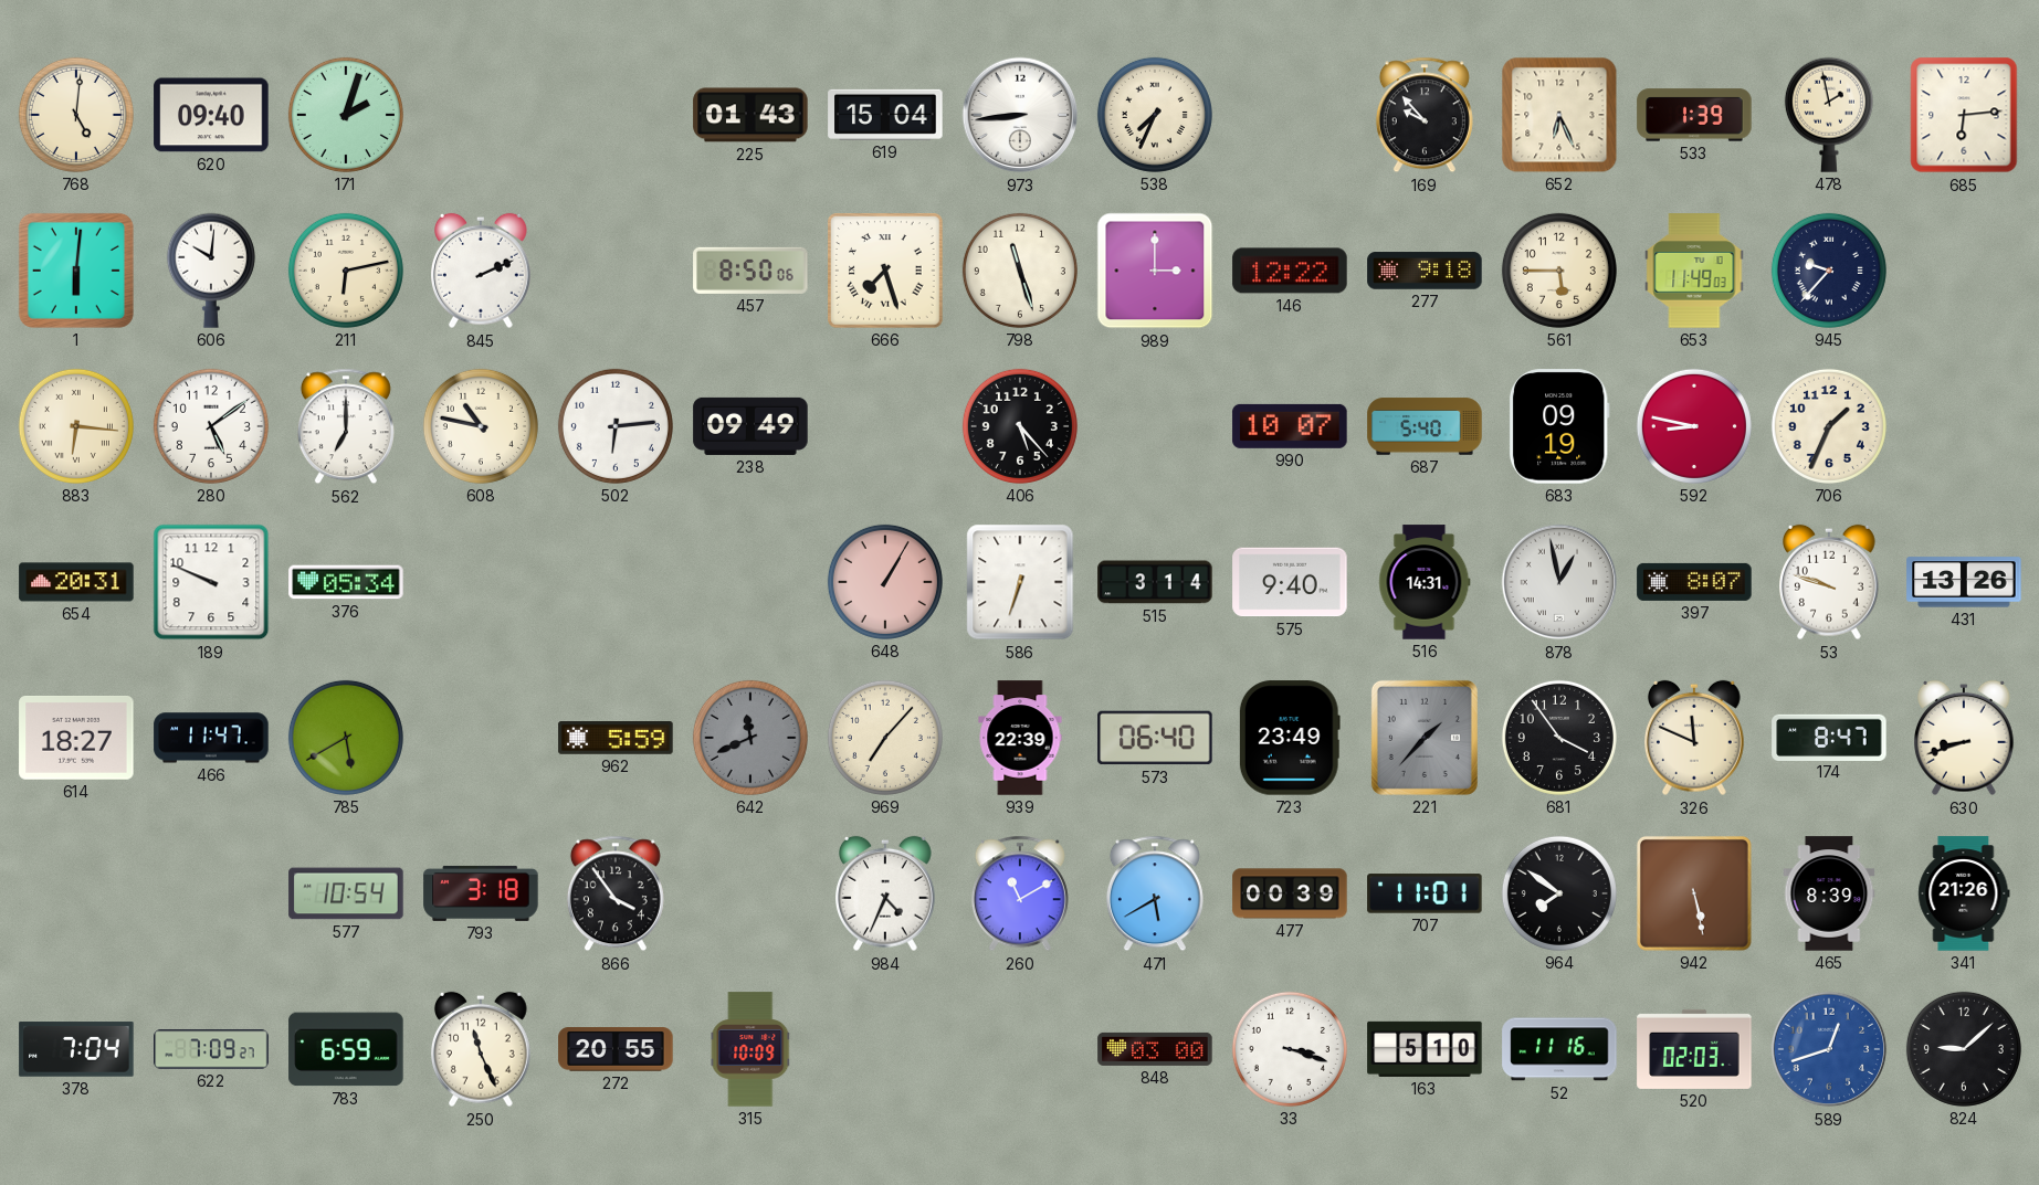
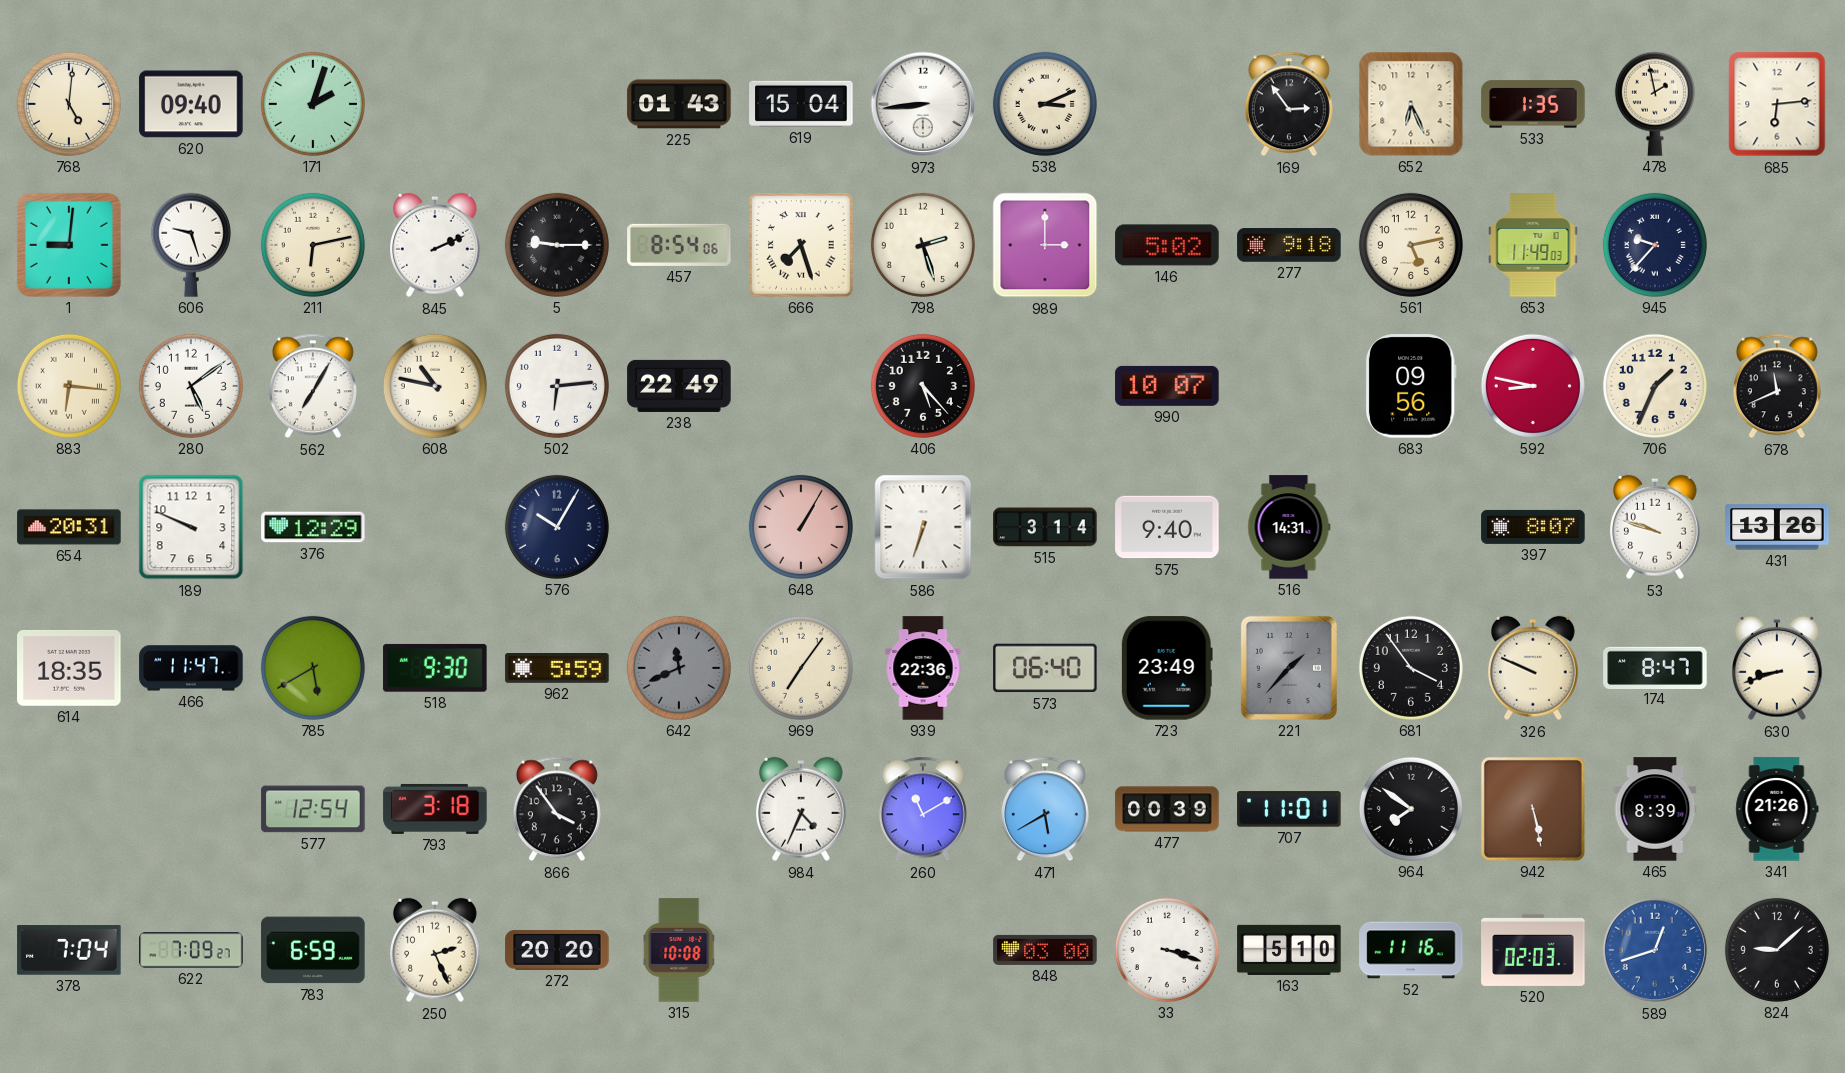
538: 7:34 -> 3:11
169: 9:53 -> 2:54
533: 1:39 -> 1:35
1: 6:01 -> 9:01
606: 10:01 -> 9:27
5: none -> 9:15
457: 8:50 -> 8:54
798: 11:27 -> 2:27
146: 12:22 -> 5:02
561: 5:45 -> 5:13
562: 7:00 -> 7:05
238: 09:49 -> 22:49
687: 5:40 -> none
683: 09:19 -> 09:56
678: none -> 11:41
376: 05:34 -> 12:29
576: none -> 10:05
878: 12:58 -> none
614: 18:27 -> 18:35
518: none -> 9:30
969: 7:07 -> 7:06
939: 22:39 -> 22:36
326: 11:49 -> 9:49
577: 10:54 -> 12:54
250: 11:26 -> 2:26
272: 20:55 -> 20:20
315: 10:09 -> 10:08
